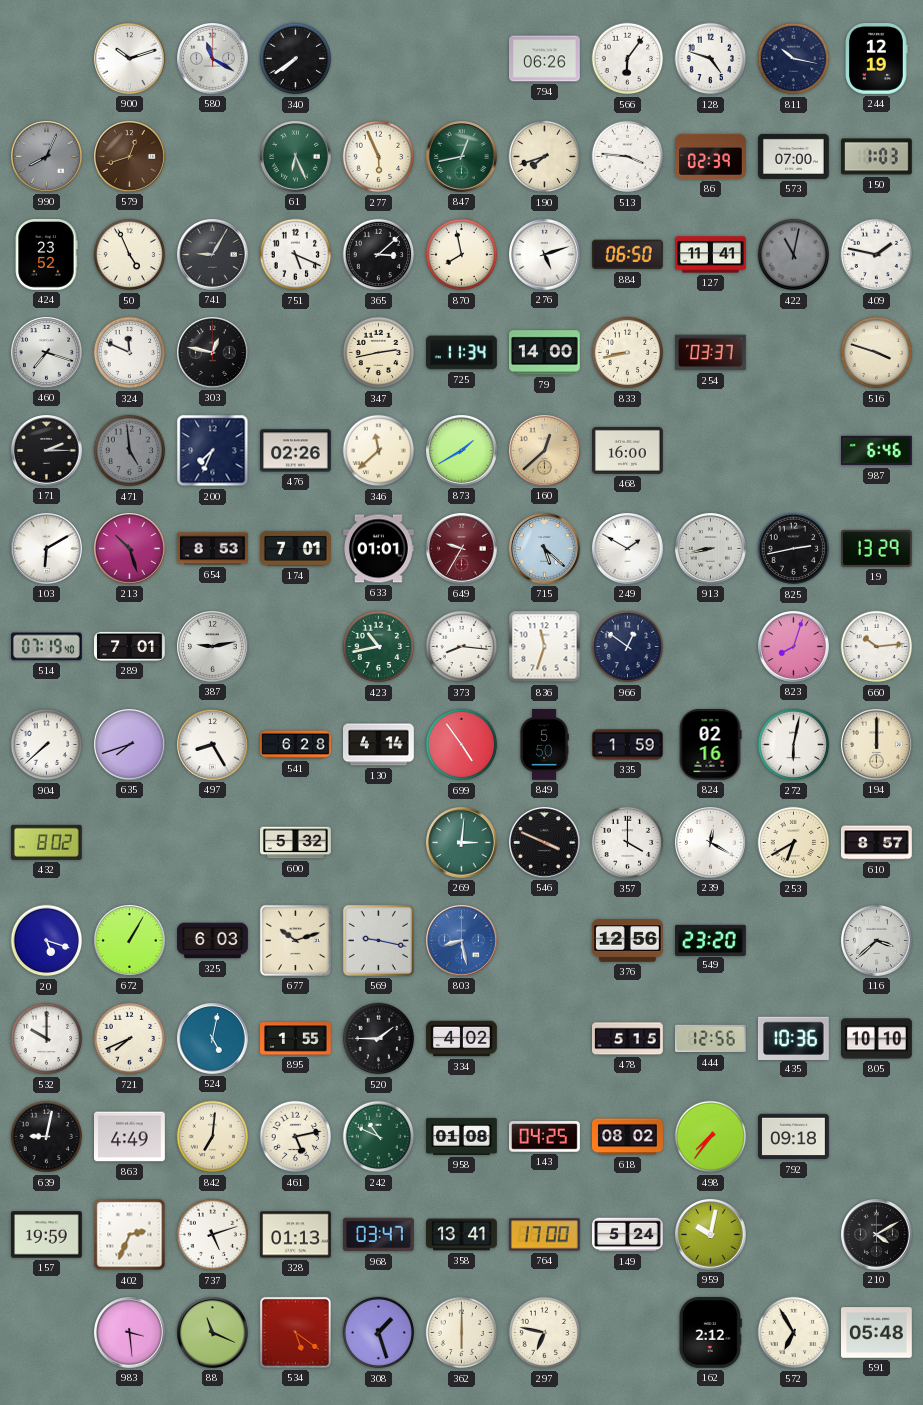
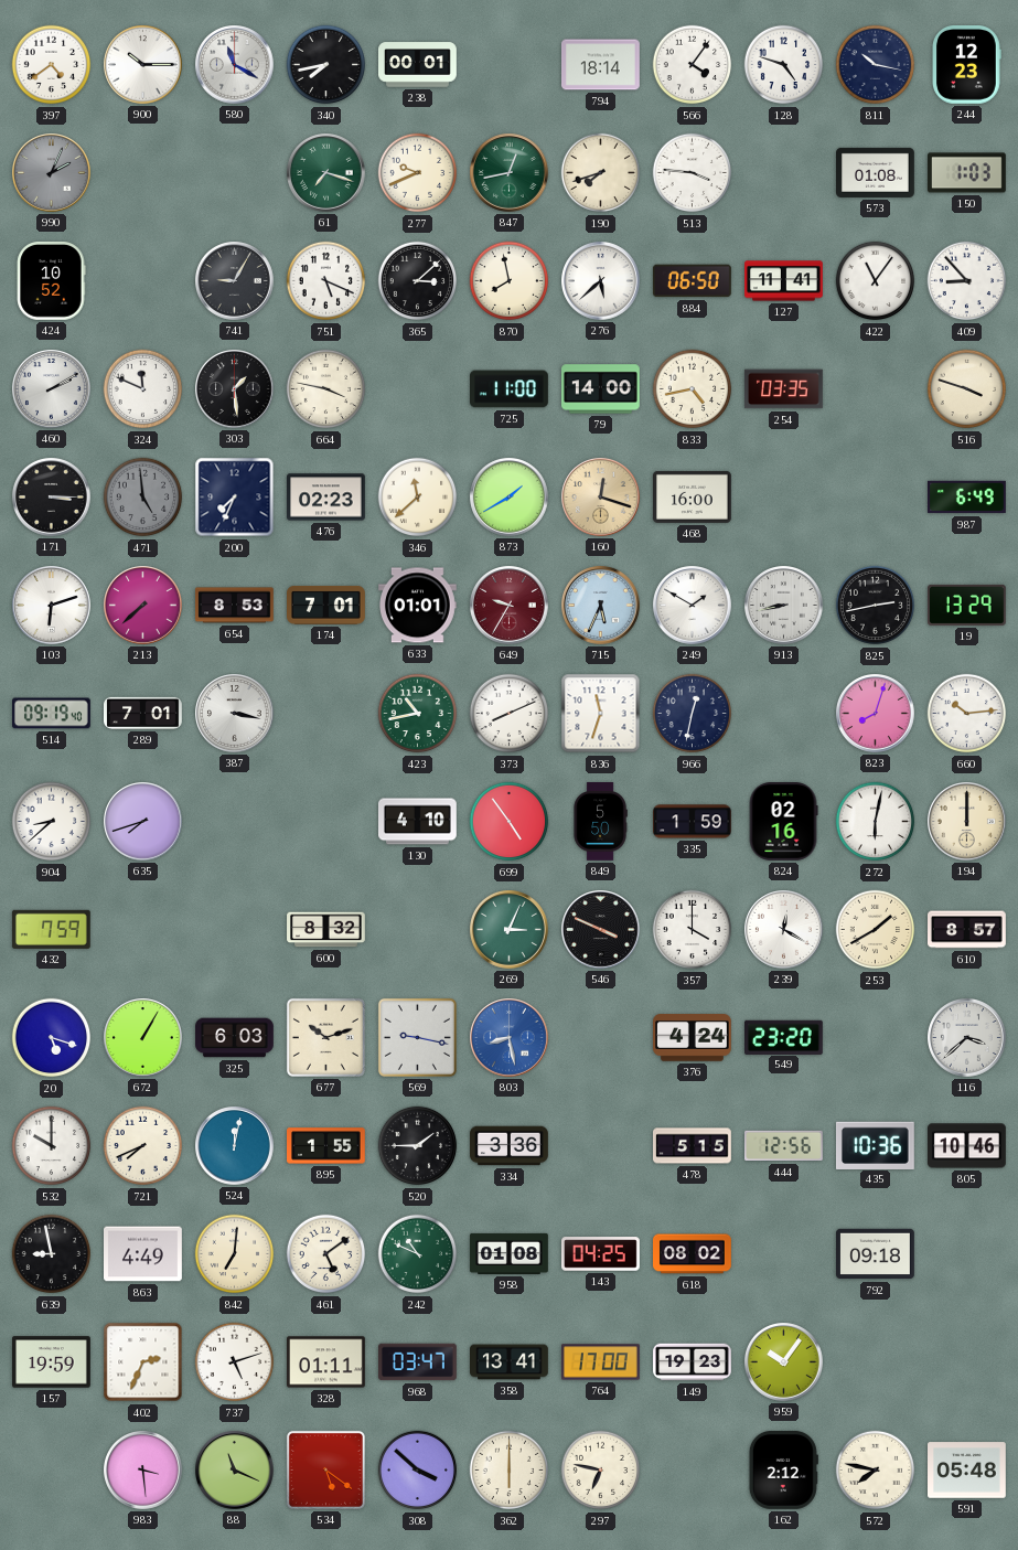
397: none -> 4:39
900: 10:12 -> 10:15
340: 7:39 -> 7:43
238: none -> 00:01
794: 06:26 -> 18:14
566: 6:06 -> 4:06
244: 12:19 -> 12:23
990: 8:04 -> 2:04
579: 12:42 -> none
61: 6:26 -> 7:18
277: 5:56 -> 9:41
86: 02:39 -> none
573: 07:00 -> 01:08
424: 23:52 -> 10:52
50: 4:56 -> none
276: 5:12 -> 5:38
422: 11:02 -> 11:06
422 dial: grey -> white
409: 1:47 -> 8:53
460: 7:18 -> 2:10
303: 12:47 -> 1:29
664: none -> 3:47
347: 2:43 -> none
725: 11:34 -> 11:00
833: 8:43 -> 4:43
254: 03:37 -> 03:35
171: 2:15 -> 3:15
476: 02:26 -> 02:23
160: 12:38 -> 12:18
987: 6:46 -> 6:49
103: 6:10 -> 6:12
213: 10:27 -> 7:38
715: 5:22 -> 5:34
514: 07:19 -> 09:19
387: 9:13 -> 3:17
373: 8:16 -> 8:11
966: 12:51 -> 12:32
904: 7:38 -> 8:38
497: 8:25 -> none
541: 6:28 -> none
130: 4:14 -> 4:10
432: 8:02 -> 7:59
600: 5:32 -> 8:32
269: 3:01 -> 3:04
253: 6:40 -> 1:40
376: 12:56 -> 4:24
524: 5:02 -> 12:02
334: 4:02 -> 3:36
805: 10:10 -> 10:46
639: 9:02 -> 8:58
461: 5:13 -> 5:09
498: 7:36 -> none
328: 01:13 -> 01:11
149: 5:24 -> 19:23
959: 10:02 -> 10:06
210: 4:10 -> none
308: 1:27 -> 3:52
572: 6:55 -> 7:47
